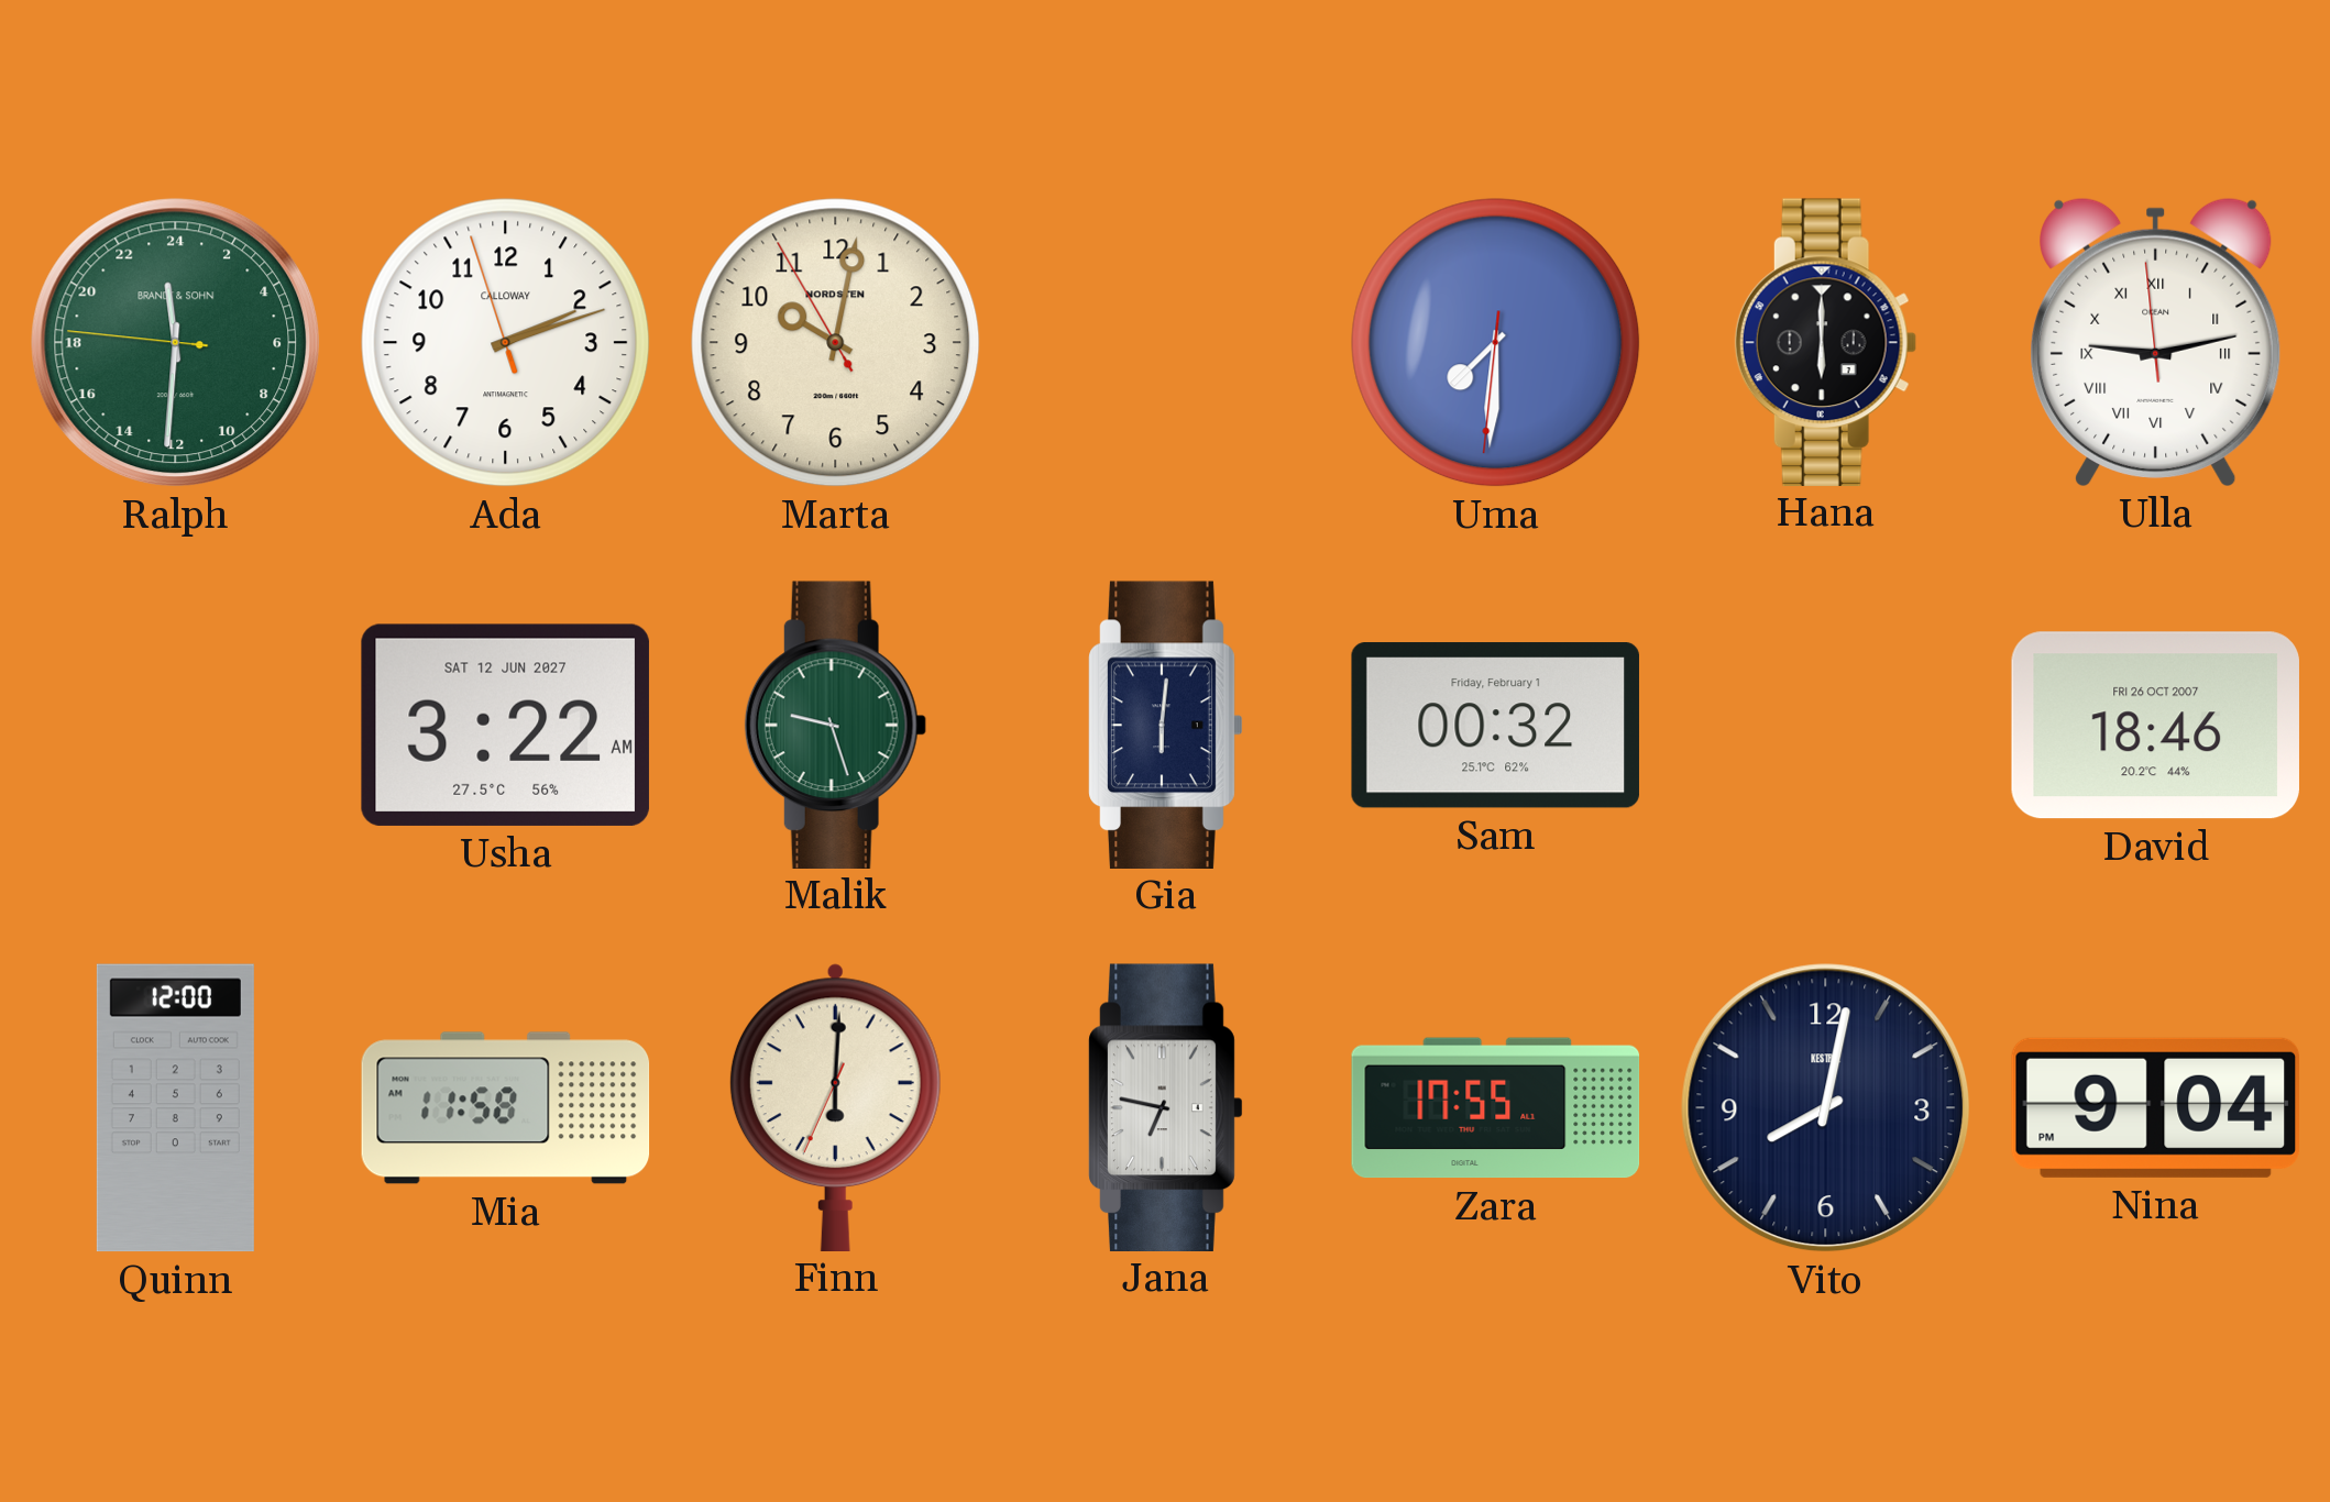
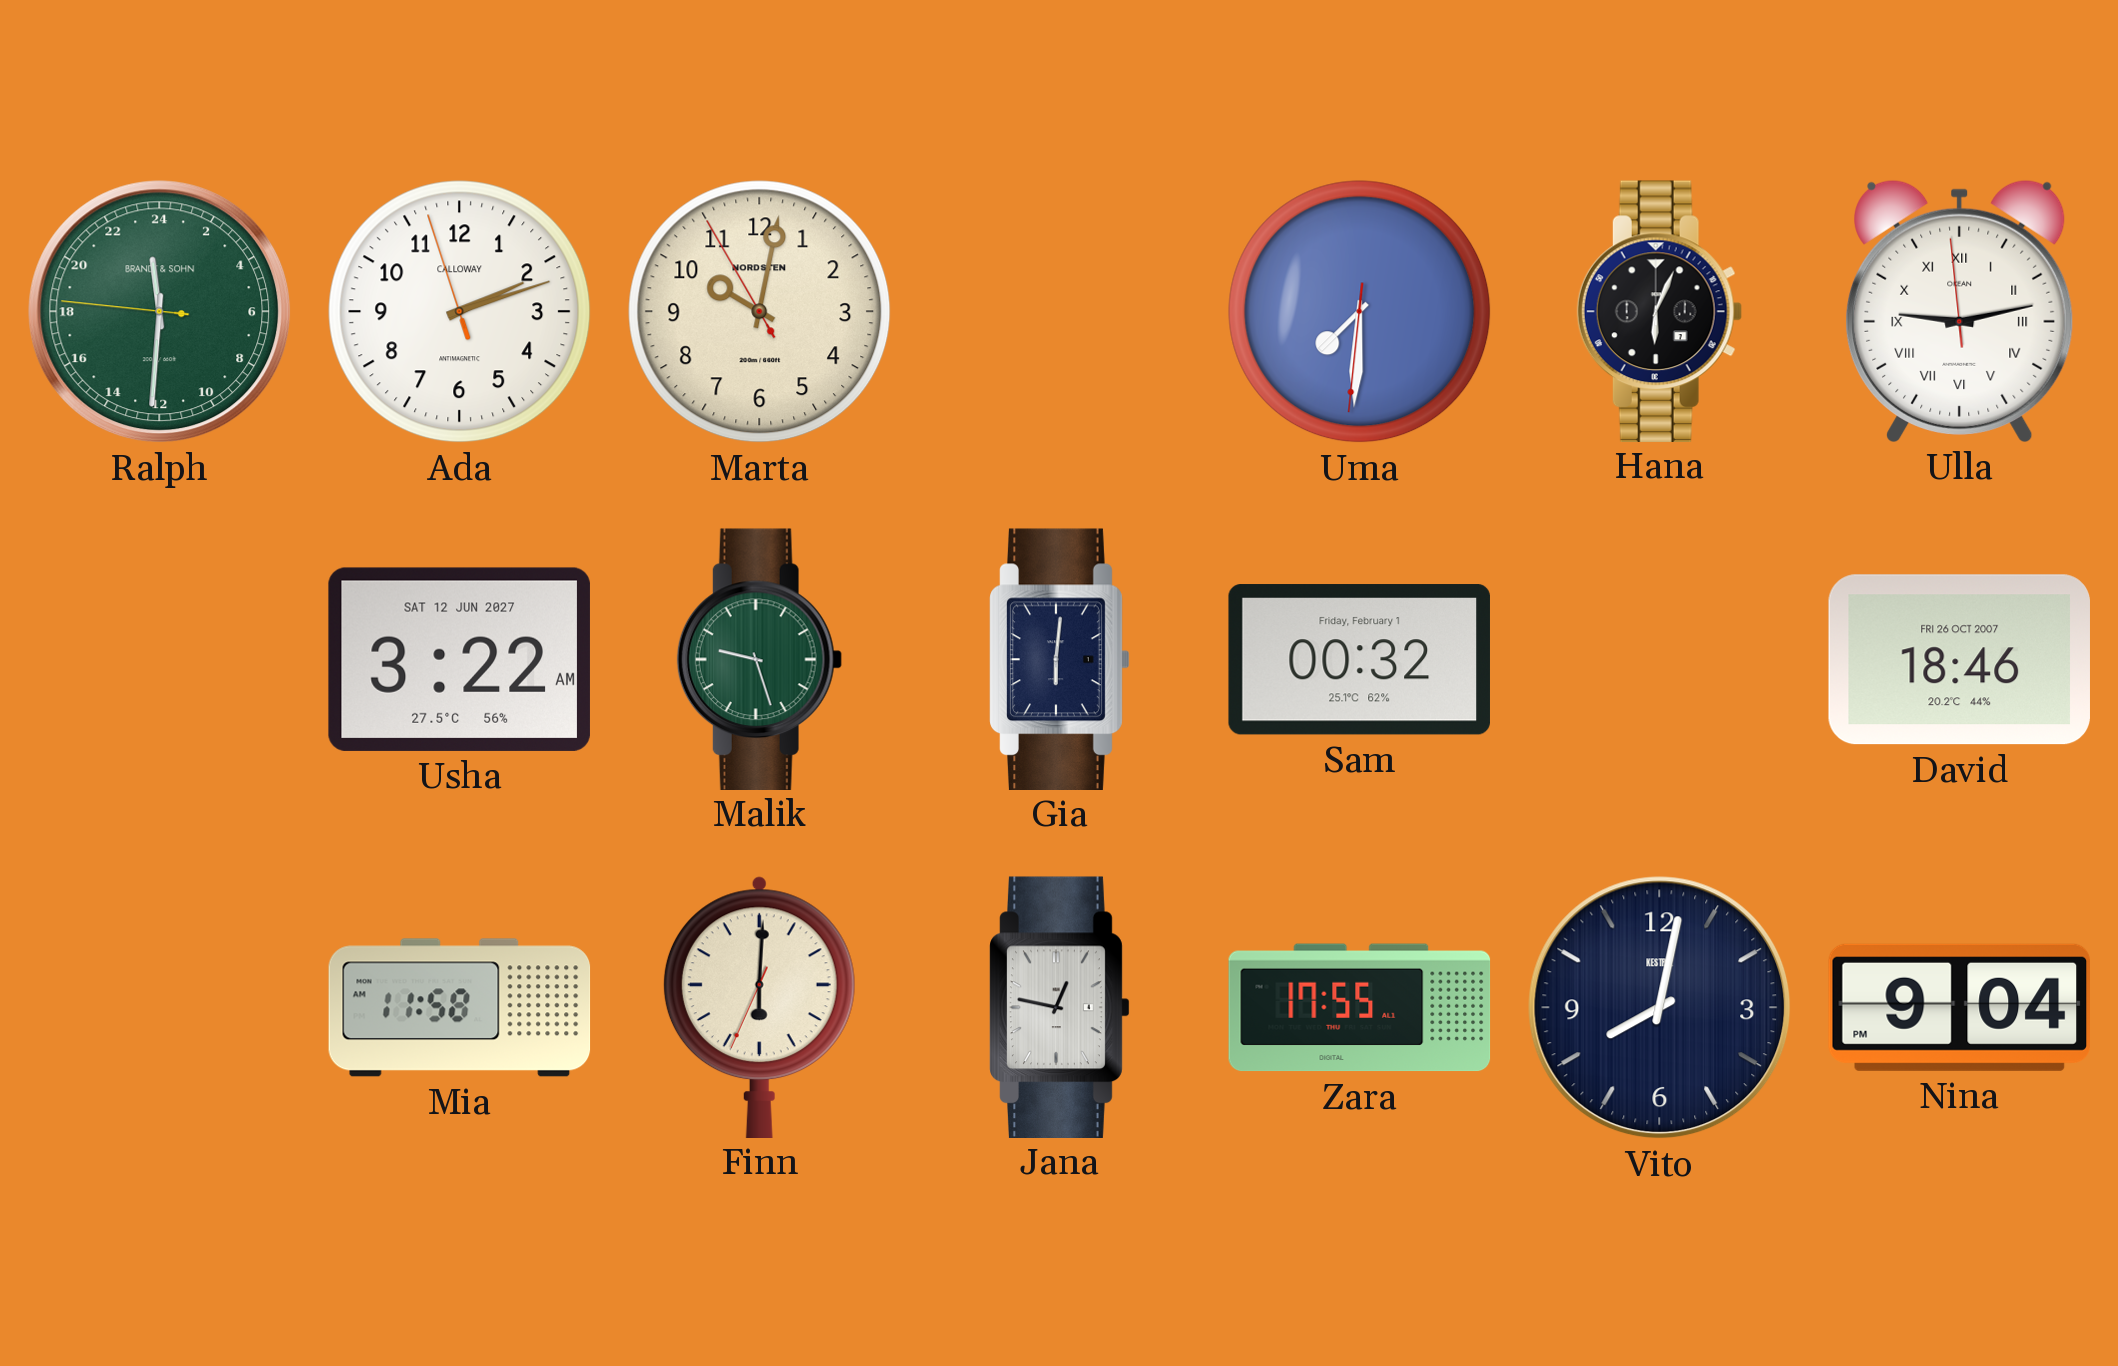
Hana: 6:00 -> 6:04
Quinn: 12:00 -> none
Jana: 6:47 -> 12:47
